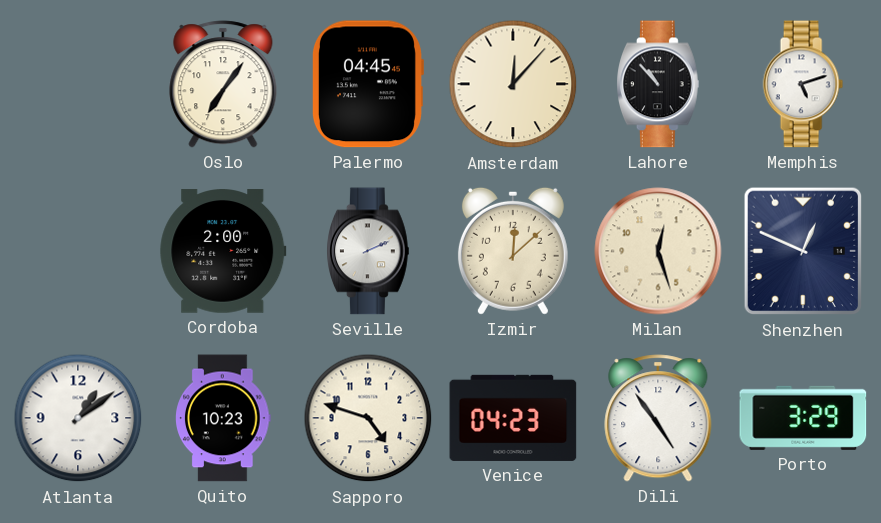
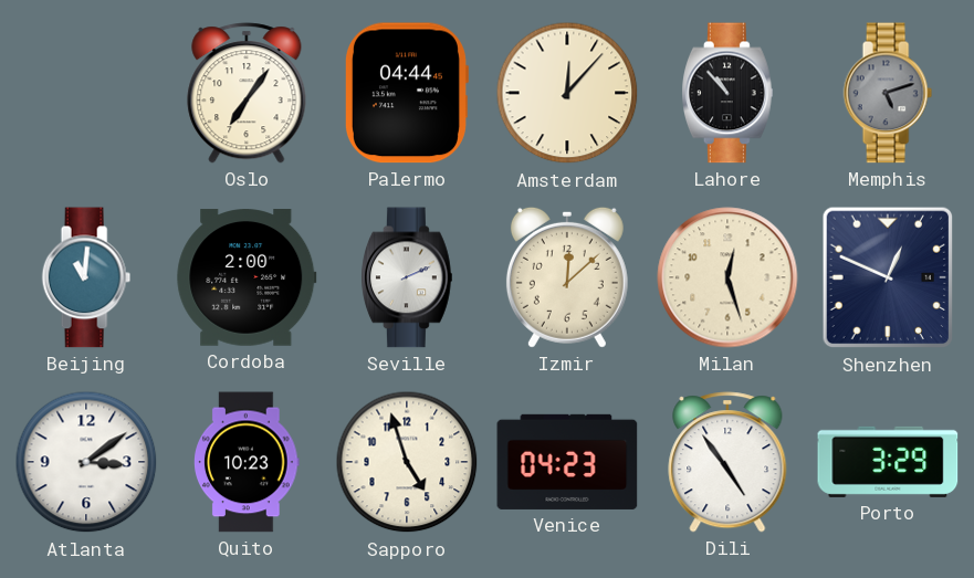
Palermo: 04:45 -> 04:44
Memphis dial: white -> grey
Beijing: none -> 11:01
Atlanta: 1:09 -> 3:09
Sapporo: 4:48 -> 4:57
